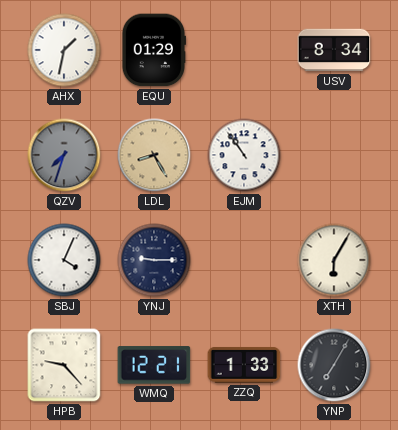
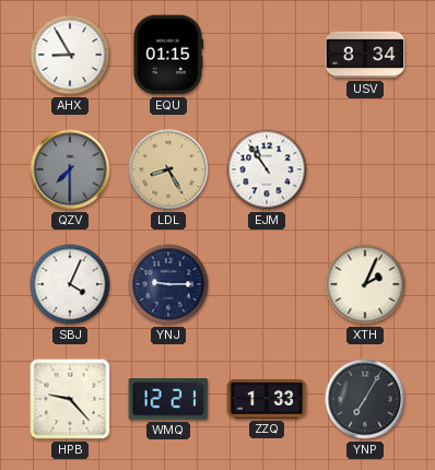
AHX: 1:32 -> 8:55
EQU: 01:29 -> 01:15
QZV: 7:33 -> 7:30
XTH: 6:05 -> 2:04
